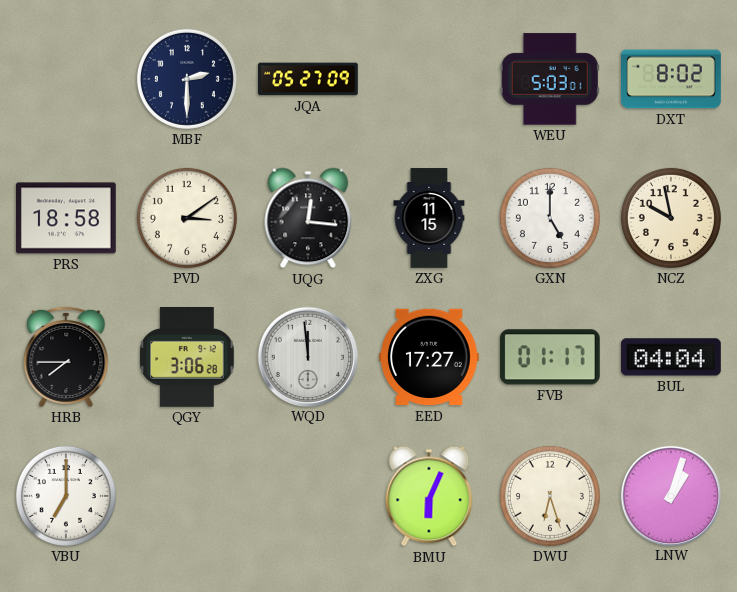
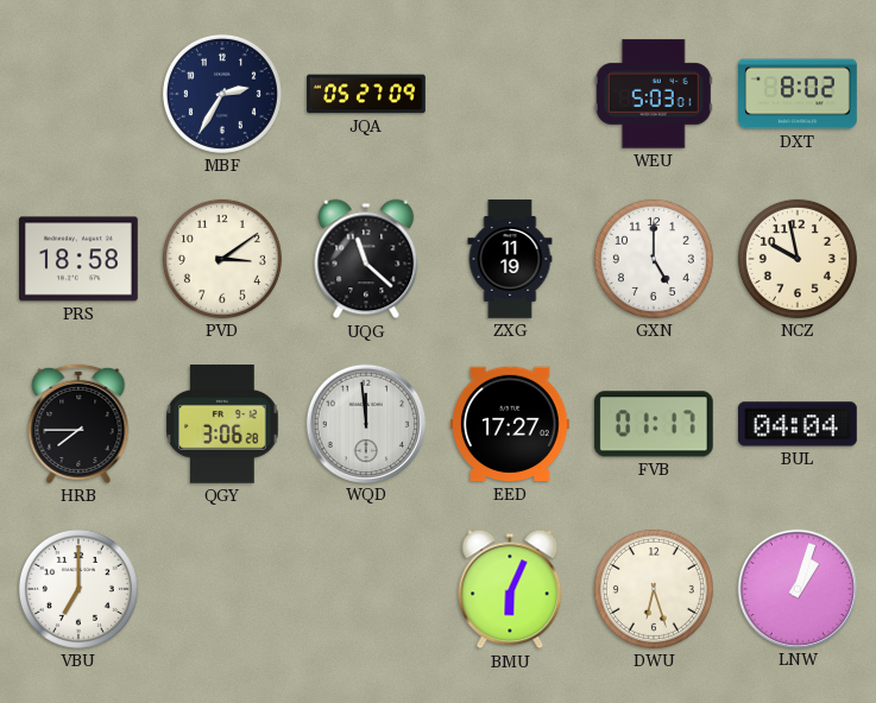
MBF: 2:30 -> 2:35
UQG: 12:16 -> 11:22
ZXG: 11:15 -> 11:19
